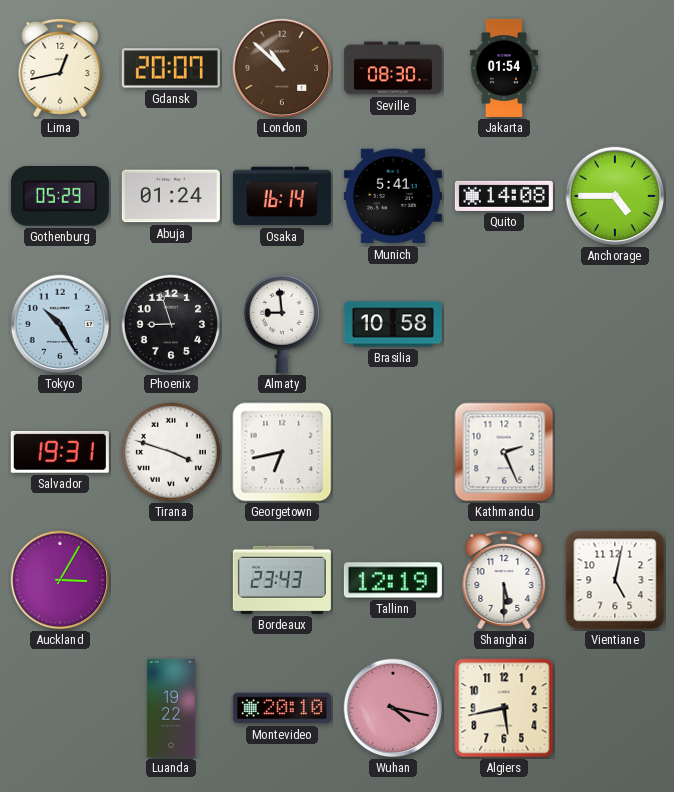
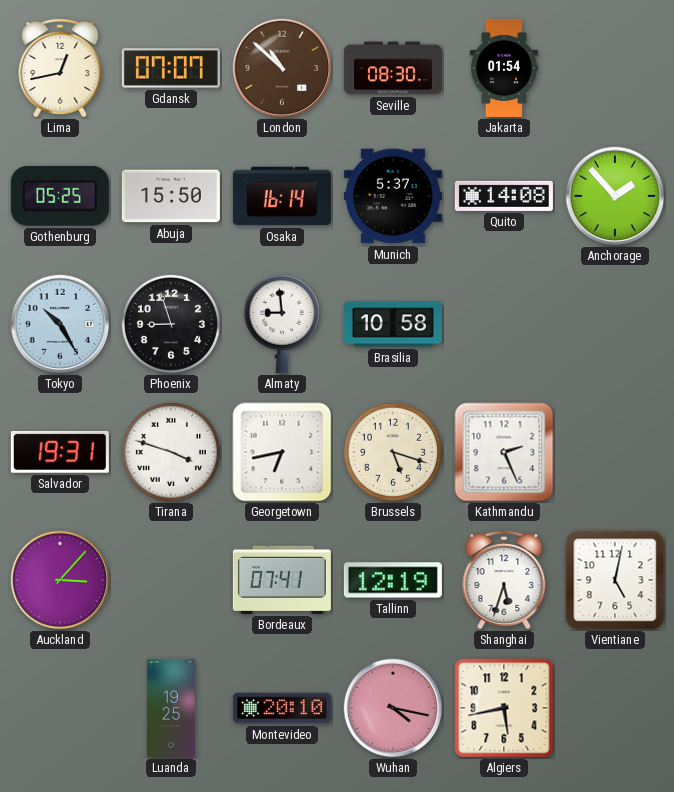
Gdansk: 20:07 -> 07:07
Gothenburg: 05:29 -> 05:25
Abuja: 01:24 -> 15:50
Munich: 5:41 -> 5:37
Anchorage: 4:45 -> 1:53
Brussels: none -> 5:18
Auckland: 3:05 -> 3:07
Bordeaux: 23:43 -> 07:41
Shanghai: 5:30 -> 5:33
Luanda: 19:22 -> 19:25
